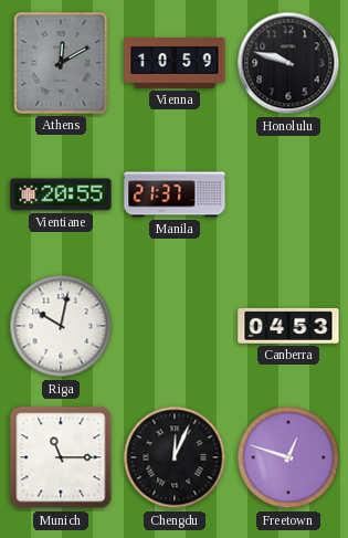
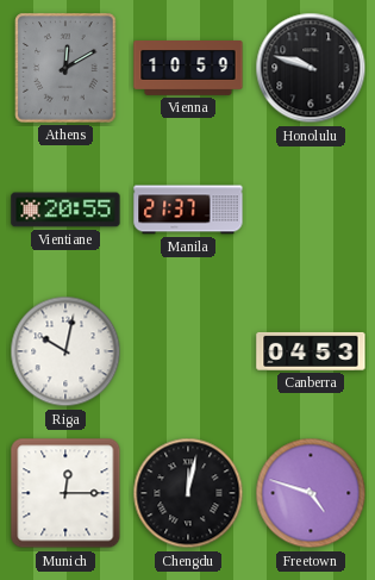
Munich: 11:15 -> 12:15
Chengdu: 12:04 -> 12:02
Freetown: 12:48 -> 4:48
